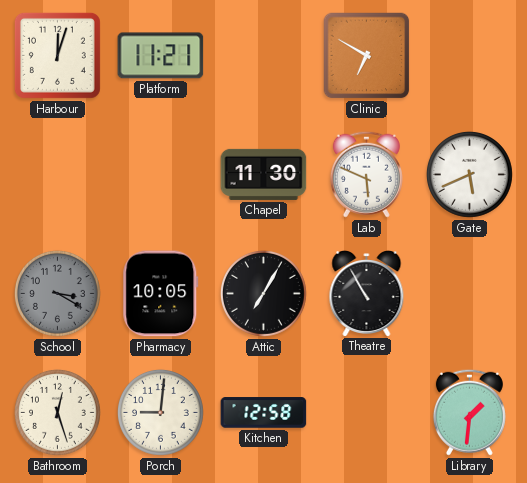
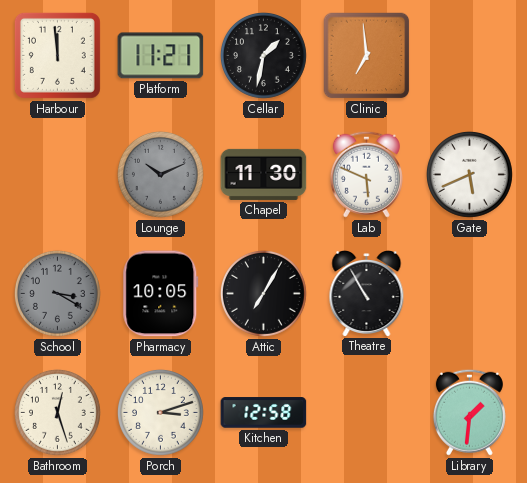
Harbour: 12:03 -> 11:59
Cellar: none -> 1:32
Clinic: 6:50 -> 6:59
Lounge: none -> 10:11
Porch: 9:01 -> 3:12
